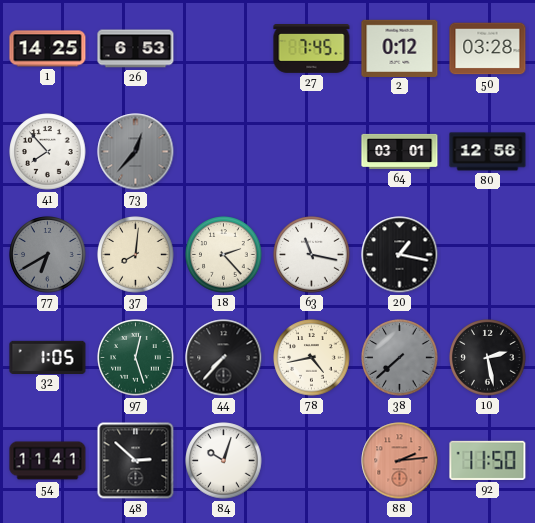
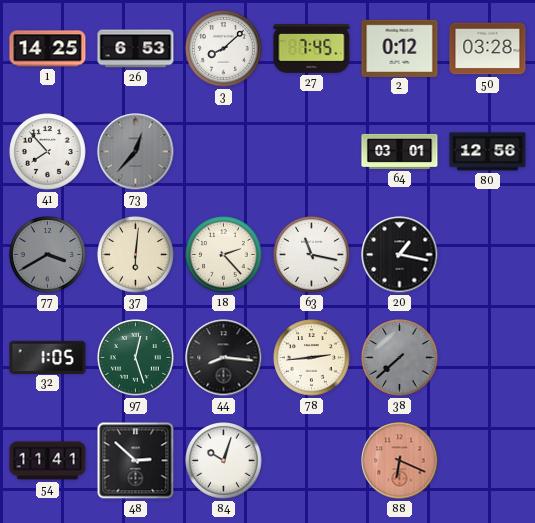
3: none -> 8:08
77: 6:40 -> 3:40
37: 8:01 -> 6:01
44: 7:37 -> 8:16
78: 4:43 -> 2:44
10: 2:28 -> none
88: 2:14 -> 6:19
92: 11:50 -> none
